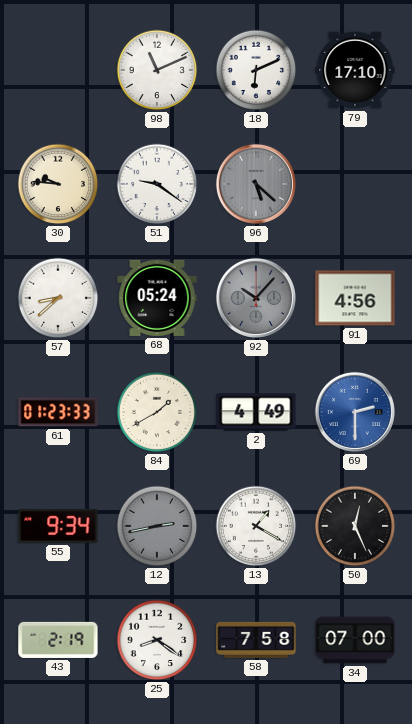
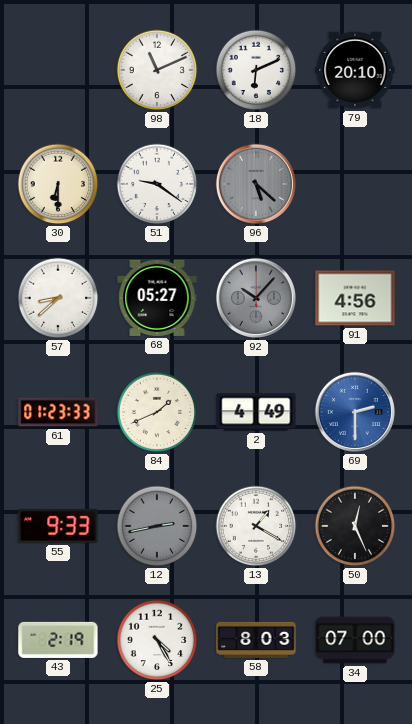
79: 17:10 -> 20:10
30: 9:46 -> 6:30
68: 05:24 -> 05:27
84: 1:40 -> 1:41
55: 9:34 -> 9:33
25: 8:21 -> 4:25
58: 7:58 -> 8:03
